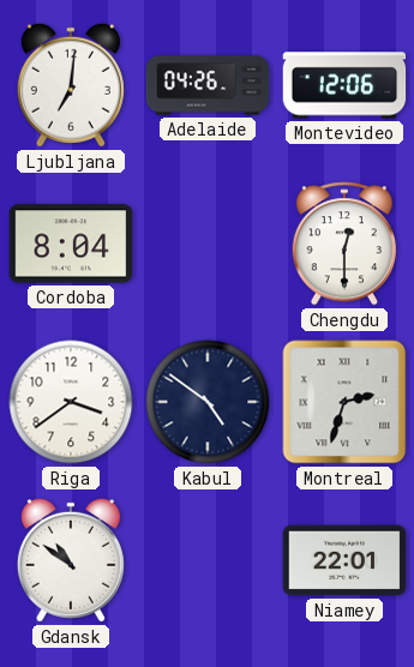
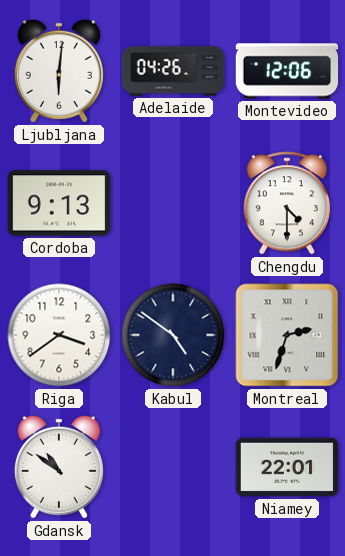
Ljubljana: 7:01 -> 6:01
Cordoba: 8:04 -> 9:13
Chengdu: 12:30 -> 4:30
